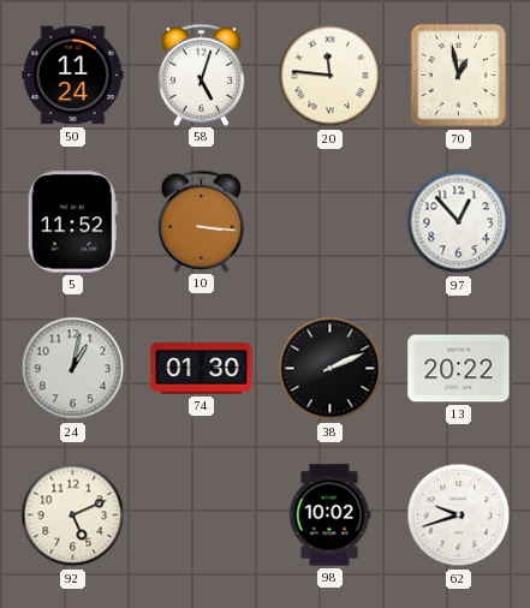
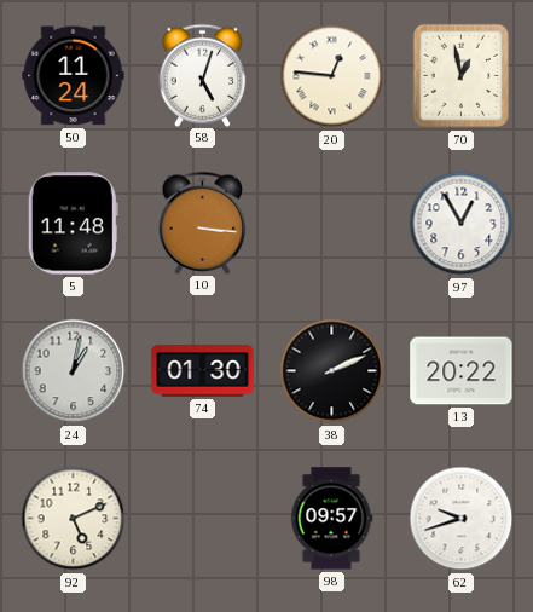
20: 11:46 -> 12:46
5: 11:52 -> 11:48
97: 12:53 -> 12:55
98: 10:02 -> 09:57
